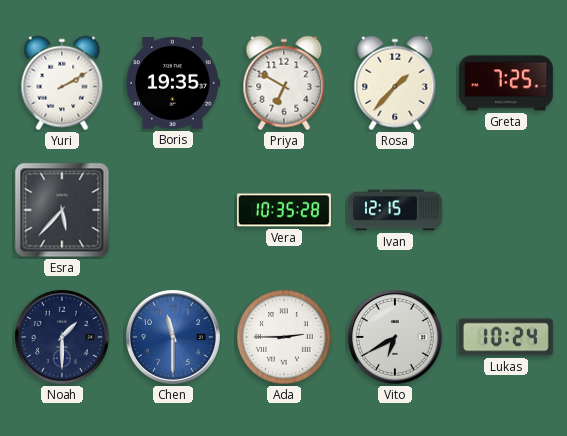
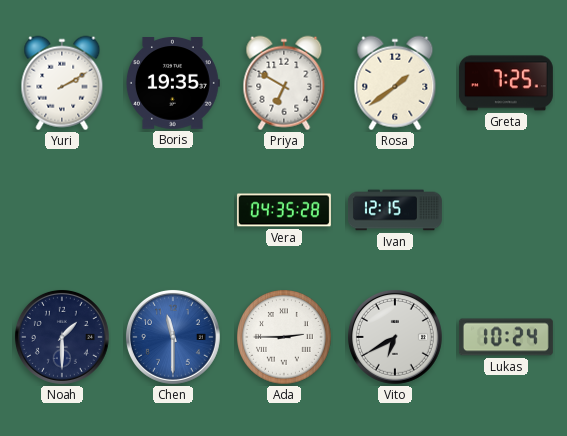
Rosa: 1:37 -> 1:39
Esra: 5:37 -> none
Vera: 10:35 -> 04:35
